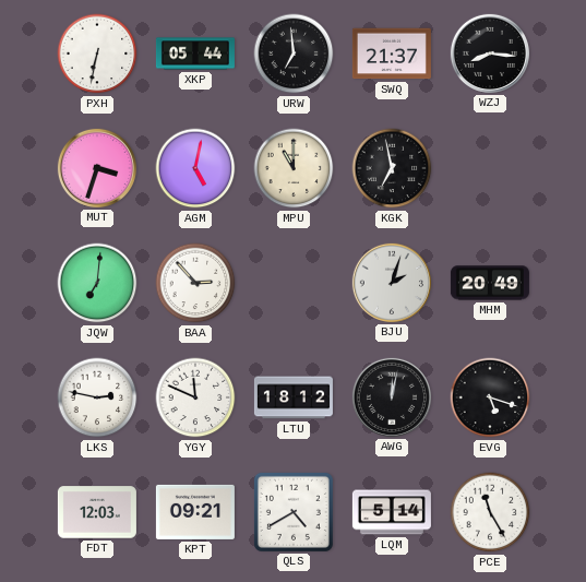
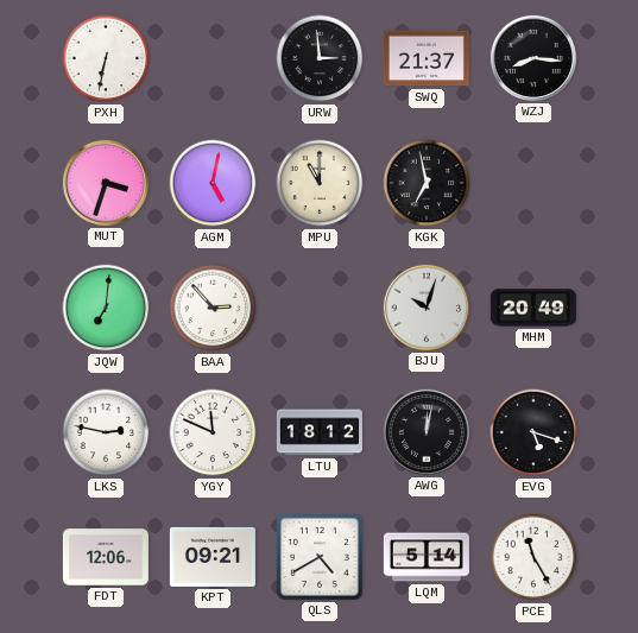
XKP: 05:44 -> none
URW: 6:59 -> 2:59
BJU: 2:03 -> 10:03
FDT: 12:03 -> 12:06
